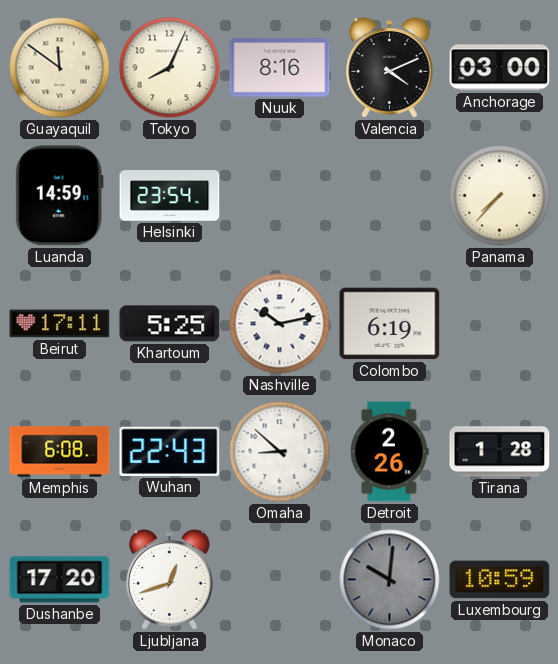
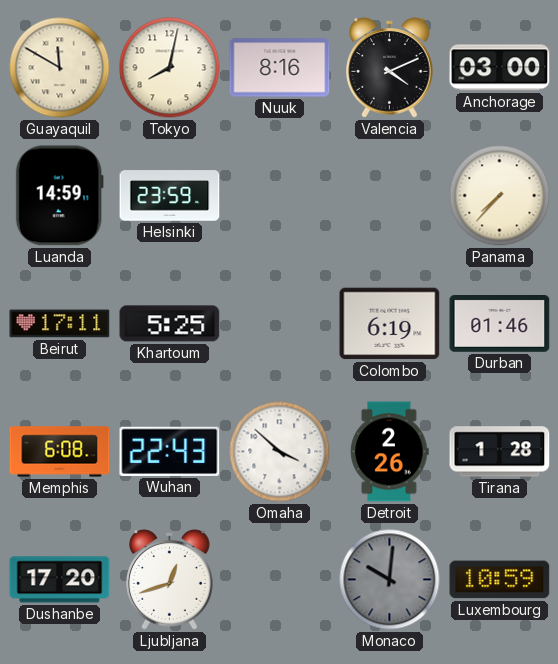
Guayaquil: 11:51 -> 11:50
Tokyo: 8:04 -> 8:02
Helsinki: 23:54 -> 23:59
Nashville: 10:13 -> none
Durban: none -> 01:46
Omaha: 8:52 -> 3:52
